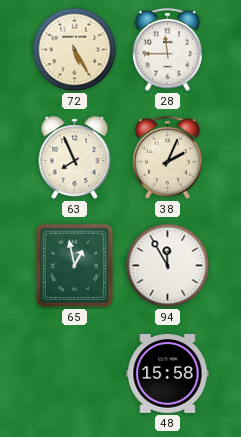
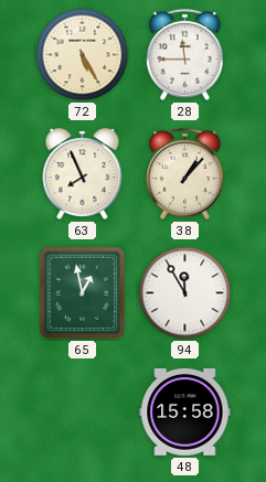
38: 2:04 -> 1:07
